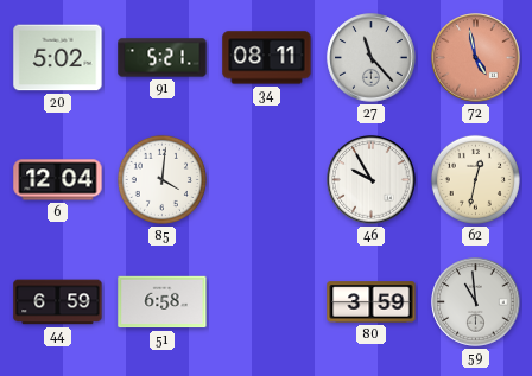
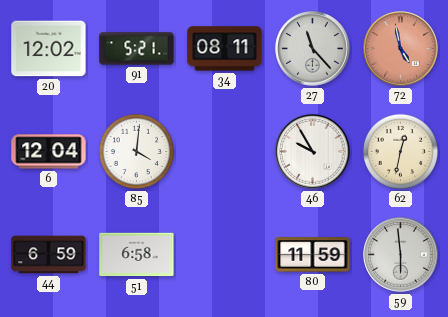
20: 5:02 -> 12:02
80: 3:59 -> 11:59
59: 10:59 -> 5:59
